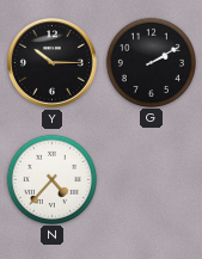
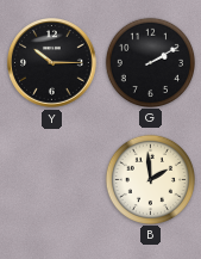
N: 4:37 -> none
B: none -> 1:59
